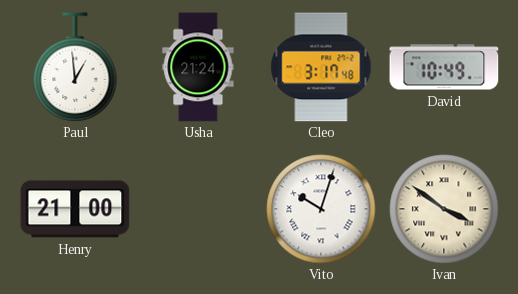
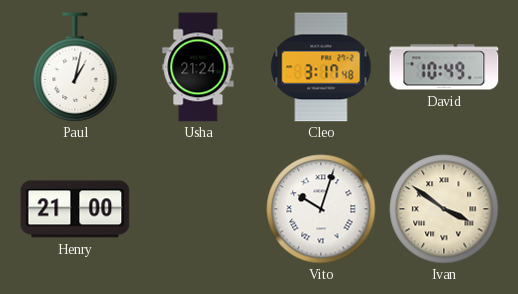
Paul: 12:59 -> 1:02
